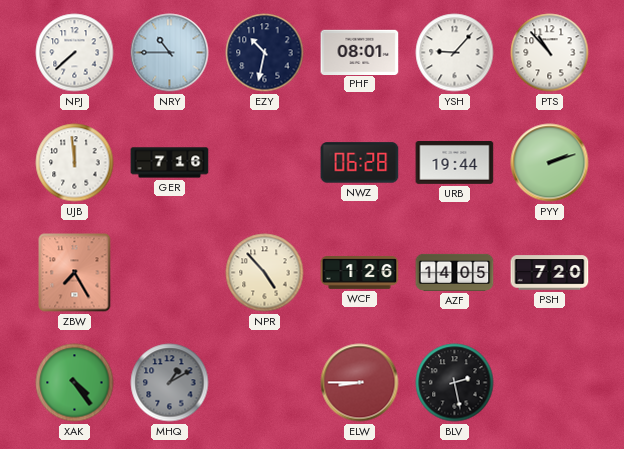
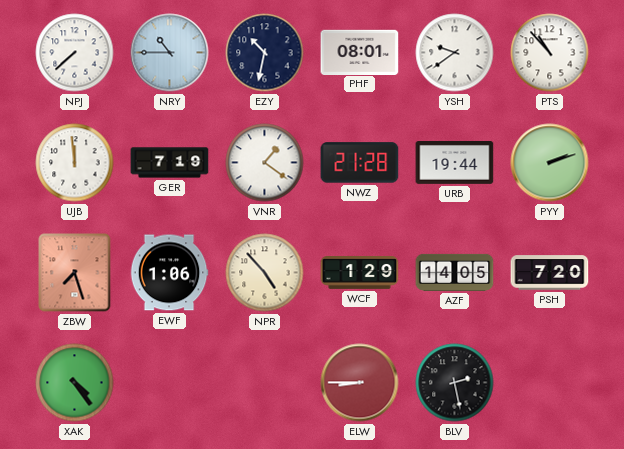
YSH: 9:07 -> 9:39
GER: 7:16 -> 7:19
VNR: none -> 1:21
NWZ: 06:28 -> 21:28
ZBW: 7:25 -> 7:27
EWF: none -> 1:06
WCF: 1:26 -> 1:29
MHQ: 1:10 -> none
